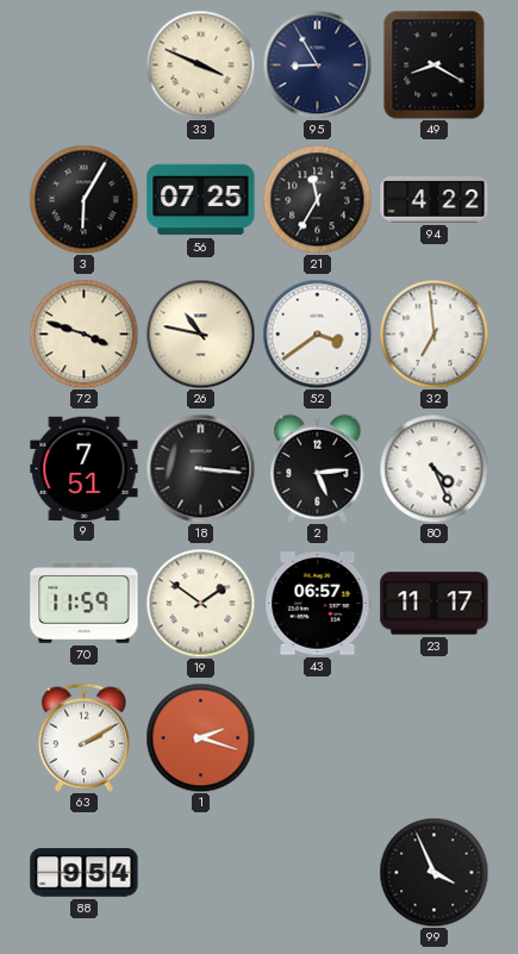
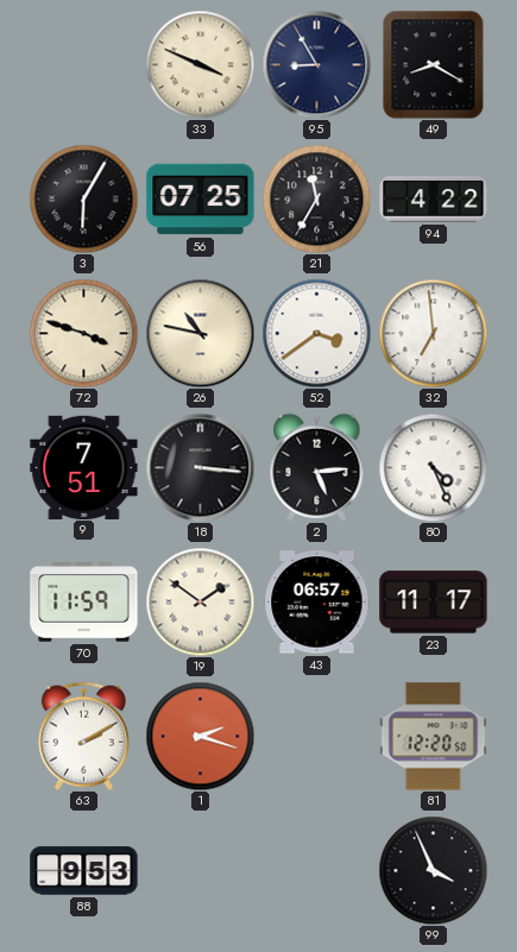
81: none -> 12:20
88: 9:54 -> 9:53
